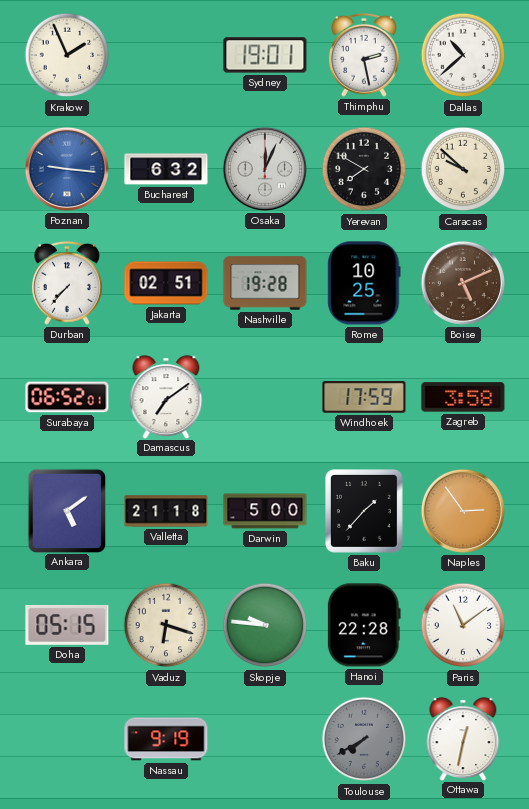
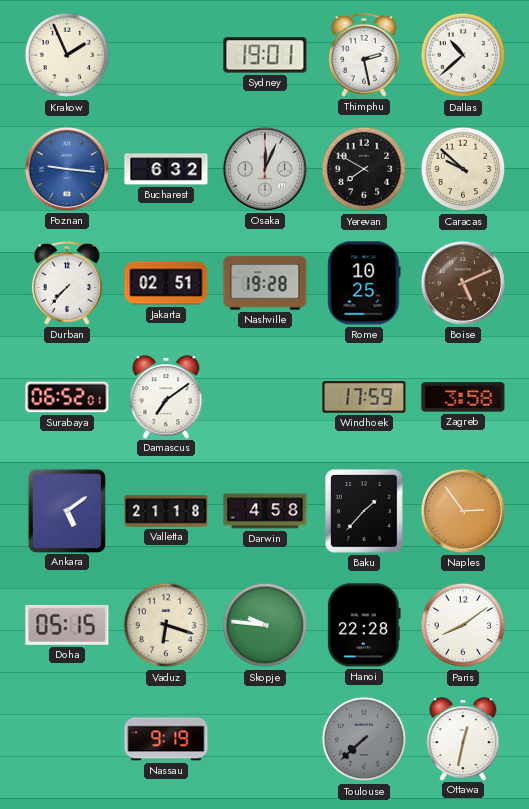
Darwin: 5:00 -> 4:58
Paris: 11:09 -> 8:09
Toulouse: 7:40 -> 7:38
